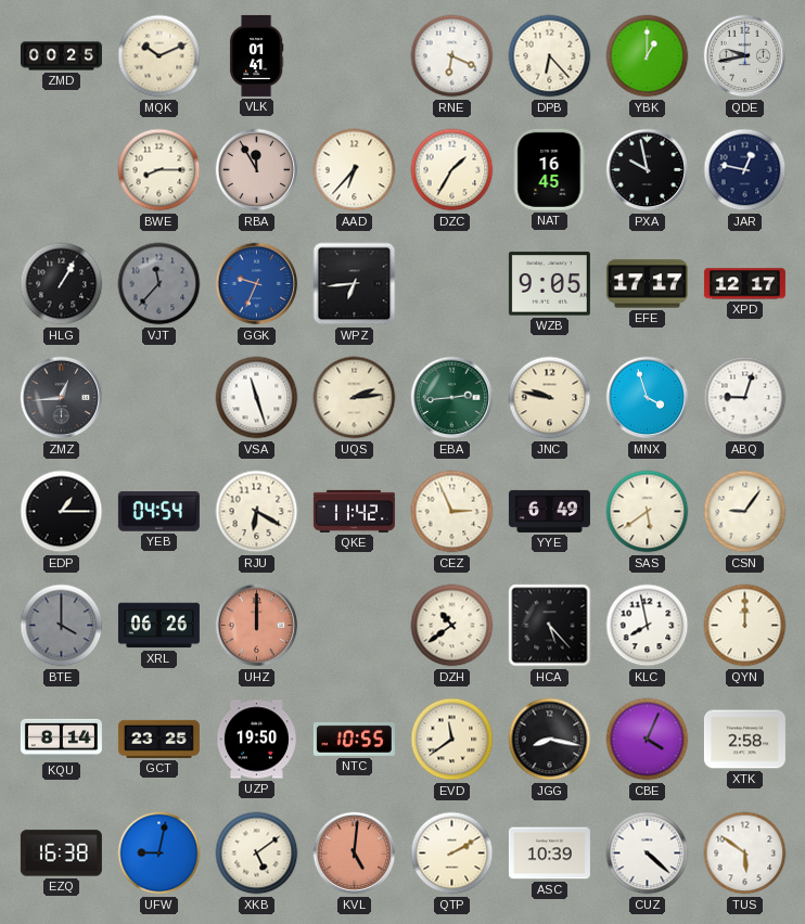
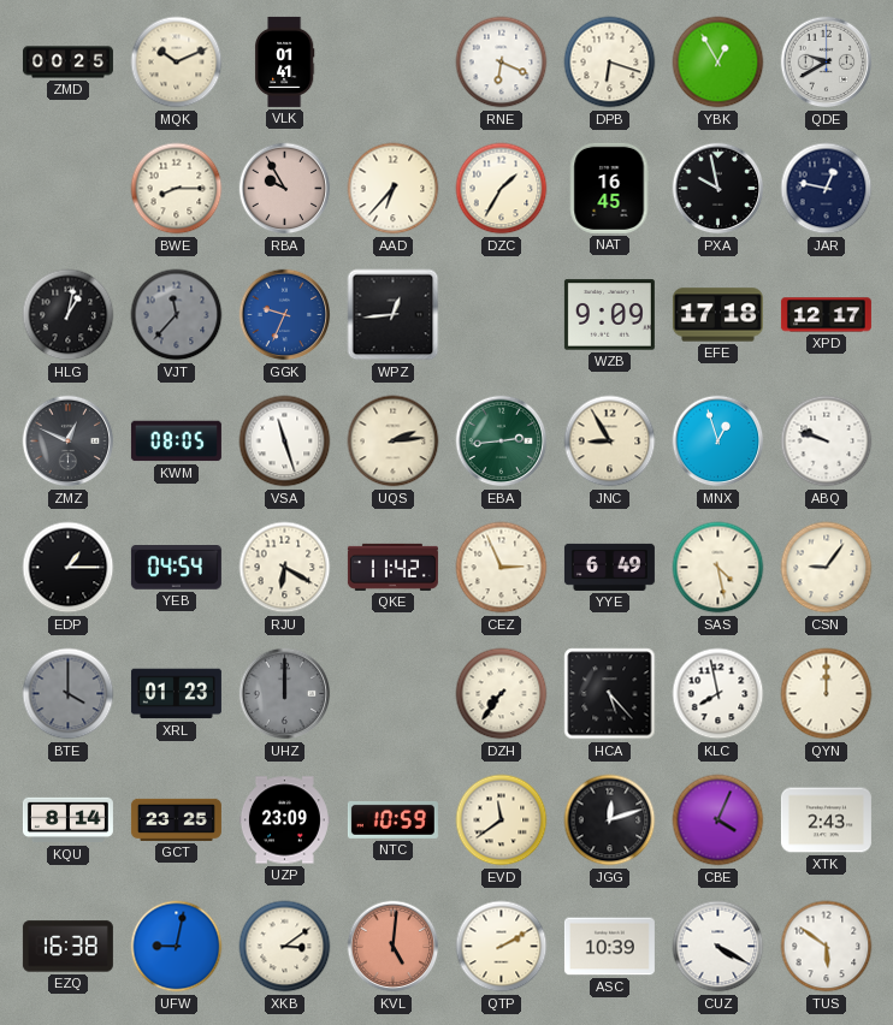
DPB: 6:23 -> 6:18
YBK: 1:00 -> 12:55
QDE: 9:43 -> 9:40
RBA: 11:55 -> 9:55
HLG: 1:05 -> 1:02
WPZ: 6:44 -> 12:44
WZB: 9:05 -> 9:09
EFE: 17:17 -> 17:18
ZMZ: 12:44 -> 12:49
KWM: none -> 08:05
JNC: 9:47 -> 8:55
MNX: 3:57 -> 12:57
ABQ: 9:03 -> 9:48
SAS: 5:39 -> 4:28
XRL: 06:26 -> 01:23
UHZ dial: salmon -> grey
DZH: 10:39 -> 7:36
UZP: 19:50 -> 23:09
NTC: 10:55 -> 10:59
JGG: 8:17 -> 12:12
XTK: 2:58 -> 2:43
XKB: 5:09 -> 3:09
CUZ: 4:22 -> 4:20
